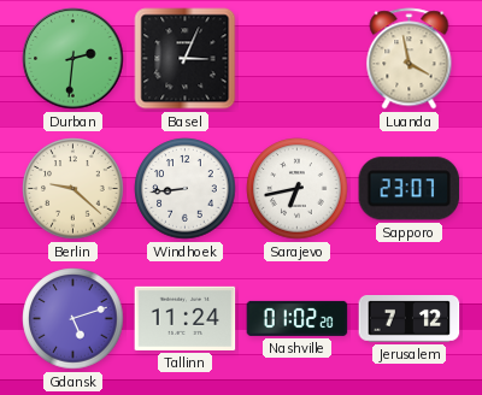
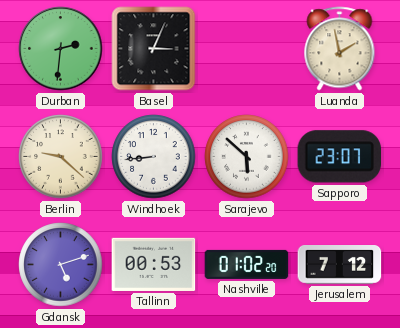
Luanda: 3:58 -> 1:58
Sarajevo: 6:43 -> 5:52
Tallinn: 11:24 -> 00:53
